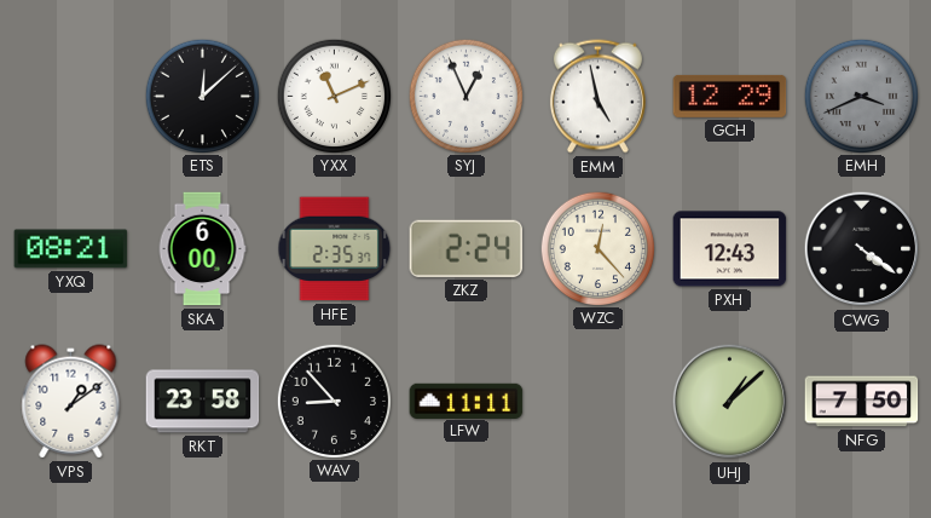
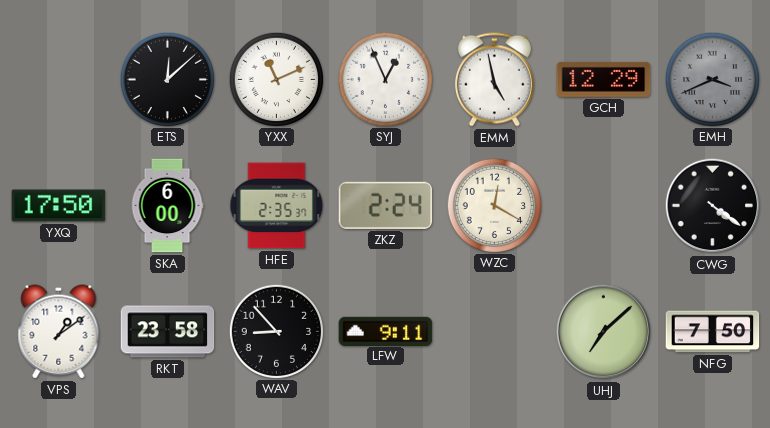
YXQ: 08:21 -> 17:50
WZC: 12:23 -> 12:20
PXH: 12:43 -> none
LFW: 11:11 -> 9:11
UHJ: 1:08 -> 7:08
